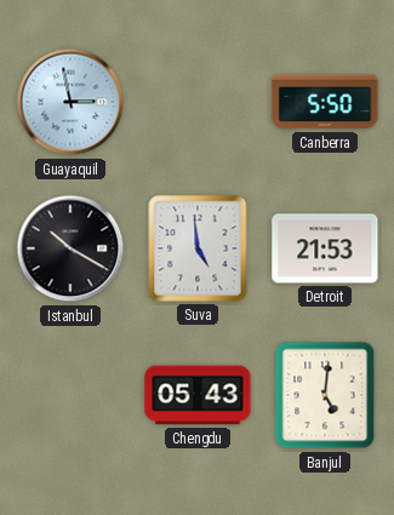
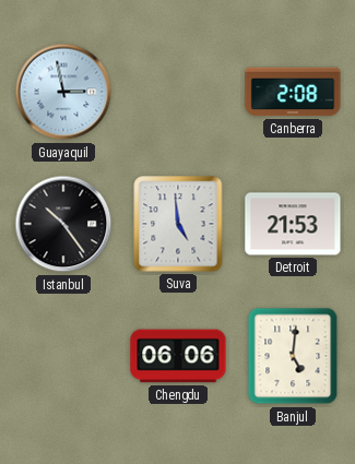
Canberra: 5:50 -> 2:08
Istanbul: 10:20 -> 10:24
Chengdu: 05:43 -> 06:06
